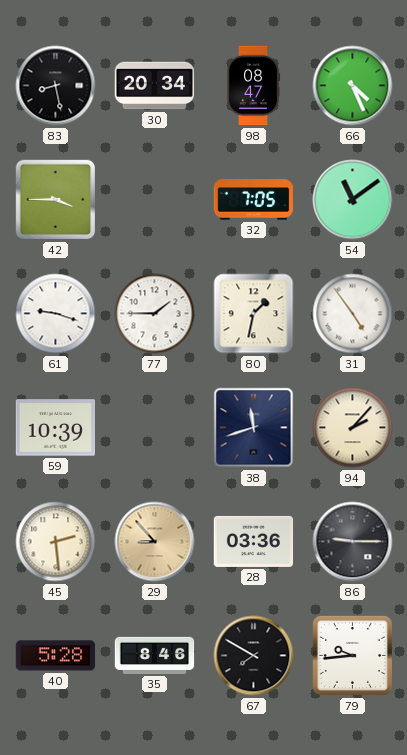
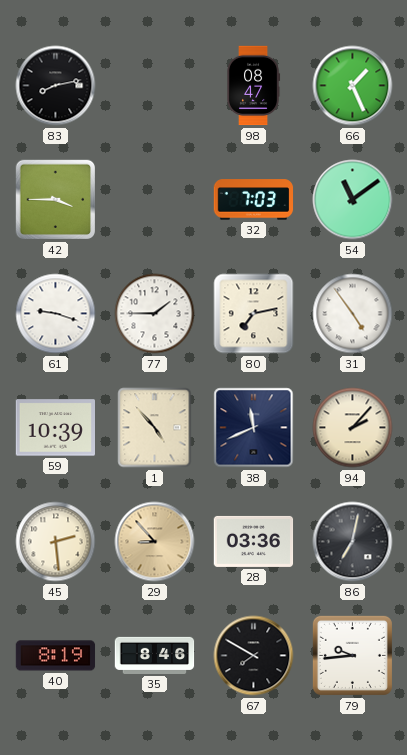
83: 8:28 -> 8:13
30: 20:34 -> none
66: 4:26 -> 1:26
32: 7:05 -> 7:03
80: 1:32 -> 7:13
1: none -> 4:53
38: 11:42 -> 11:41
86: 9:15 -> 7:02
40: 5:28 -> 8:19
